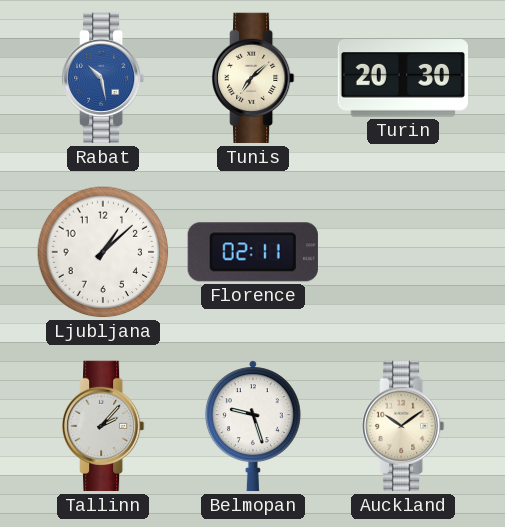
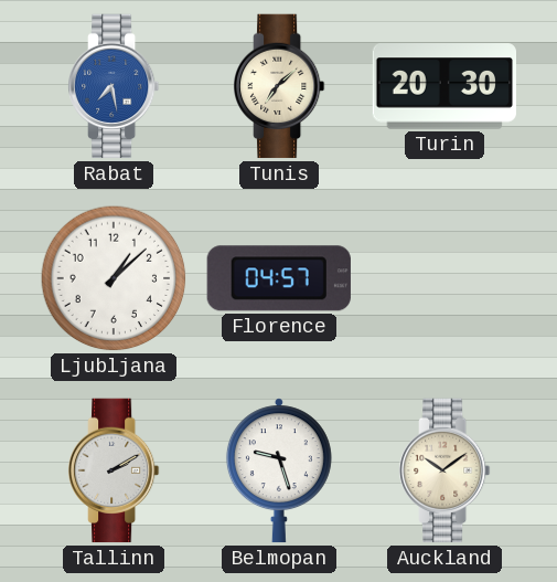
Rabat: 10:28 -> 7:28
Florence: 02:11 -> 04:57
Tallinn: 2:07 -> 2:10
